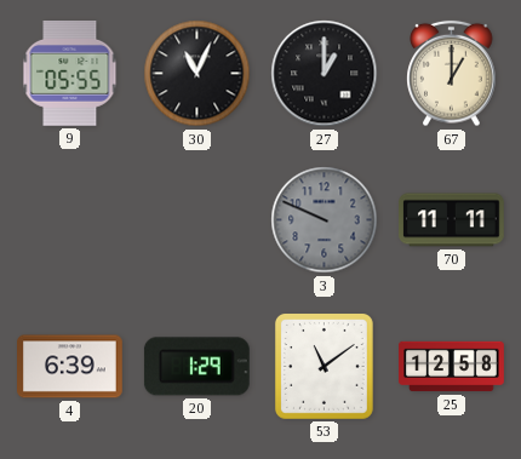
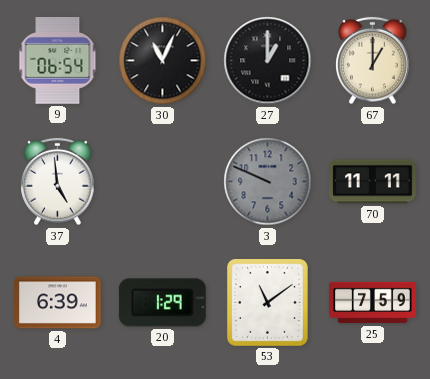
9: 05:55 -> 06:54
37: none -> 4:59
25: 12:58 -> 7:59
